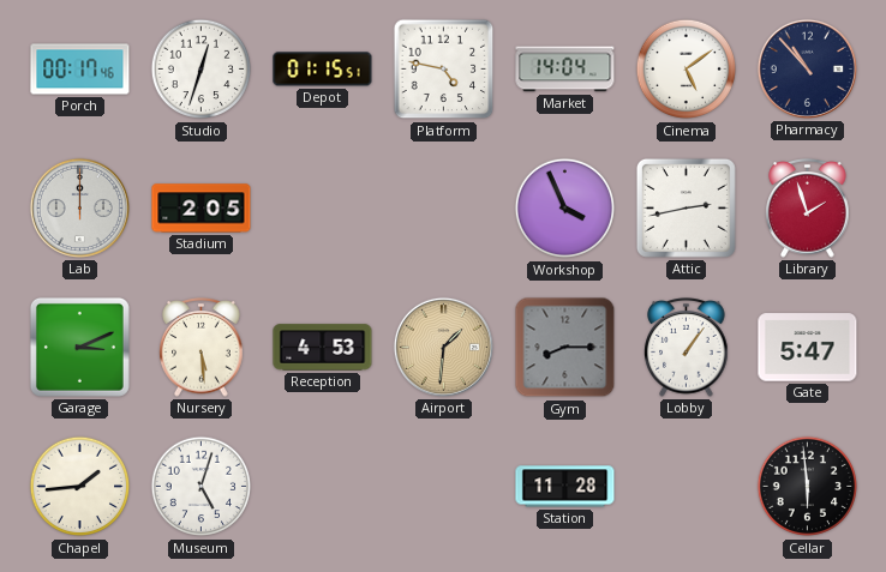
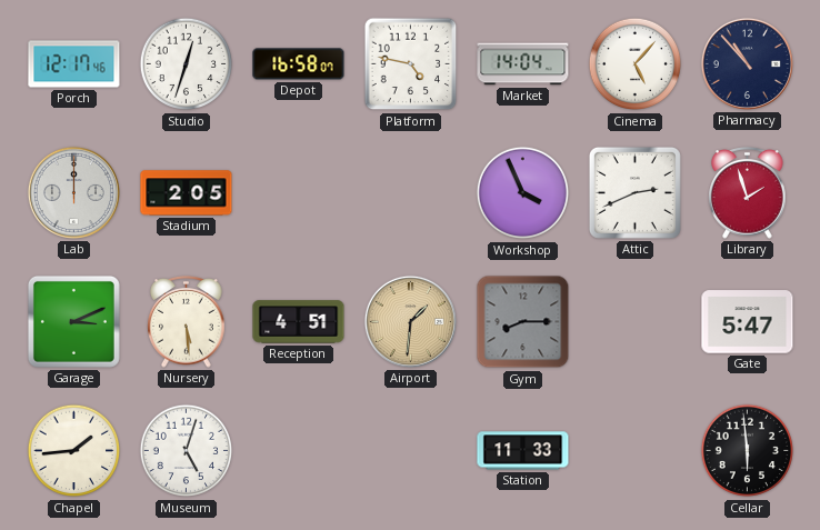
Porch: 00:17 -> 12:17
Depot: 01:15 -> 16:58
Cinema: 5:09 -> 5:07
Attic: 2:43 -> 2:41
Reception: 4:53 -> 4:51
Lobby: 1:06 -> none
Station: 11:28 -> 11:33
